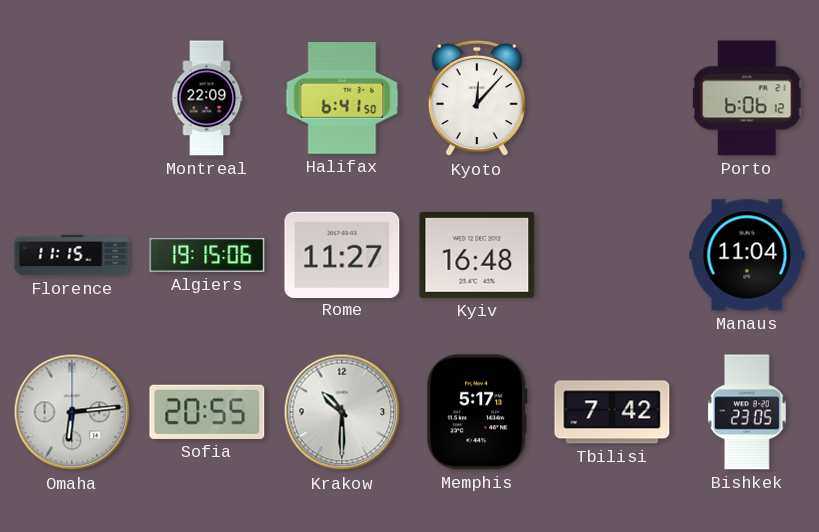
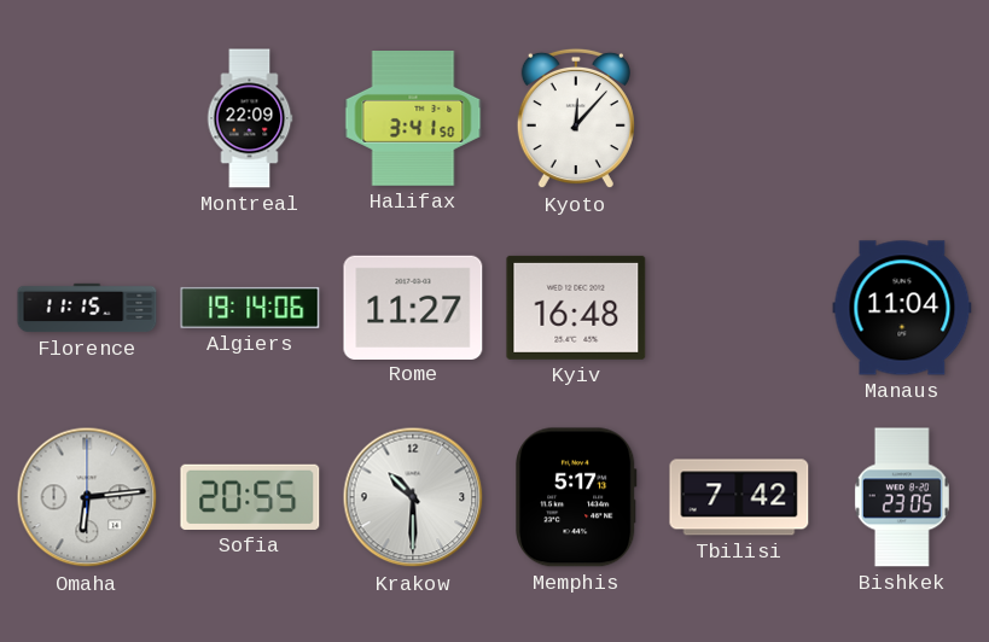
Halifax: 6:41 -> 3:41
Porto: 6:06 -> none
Algiers: 19:15 -> 19:14
